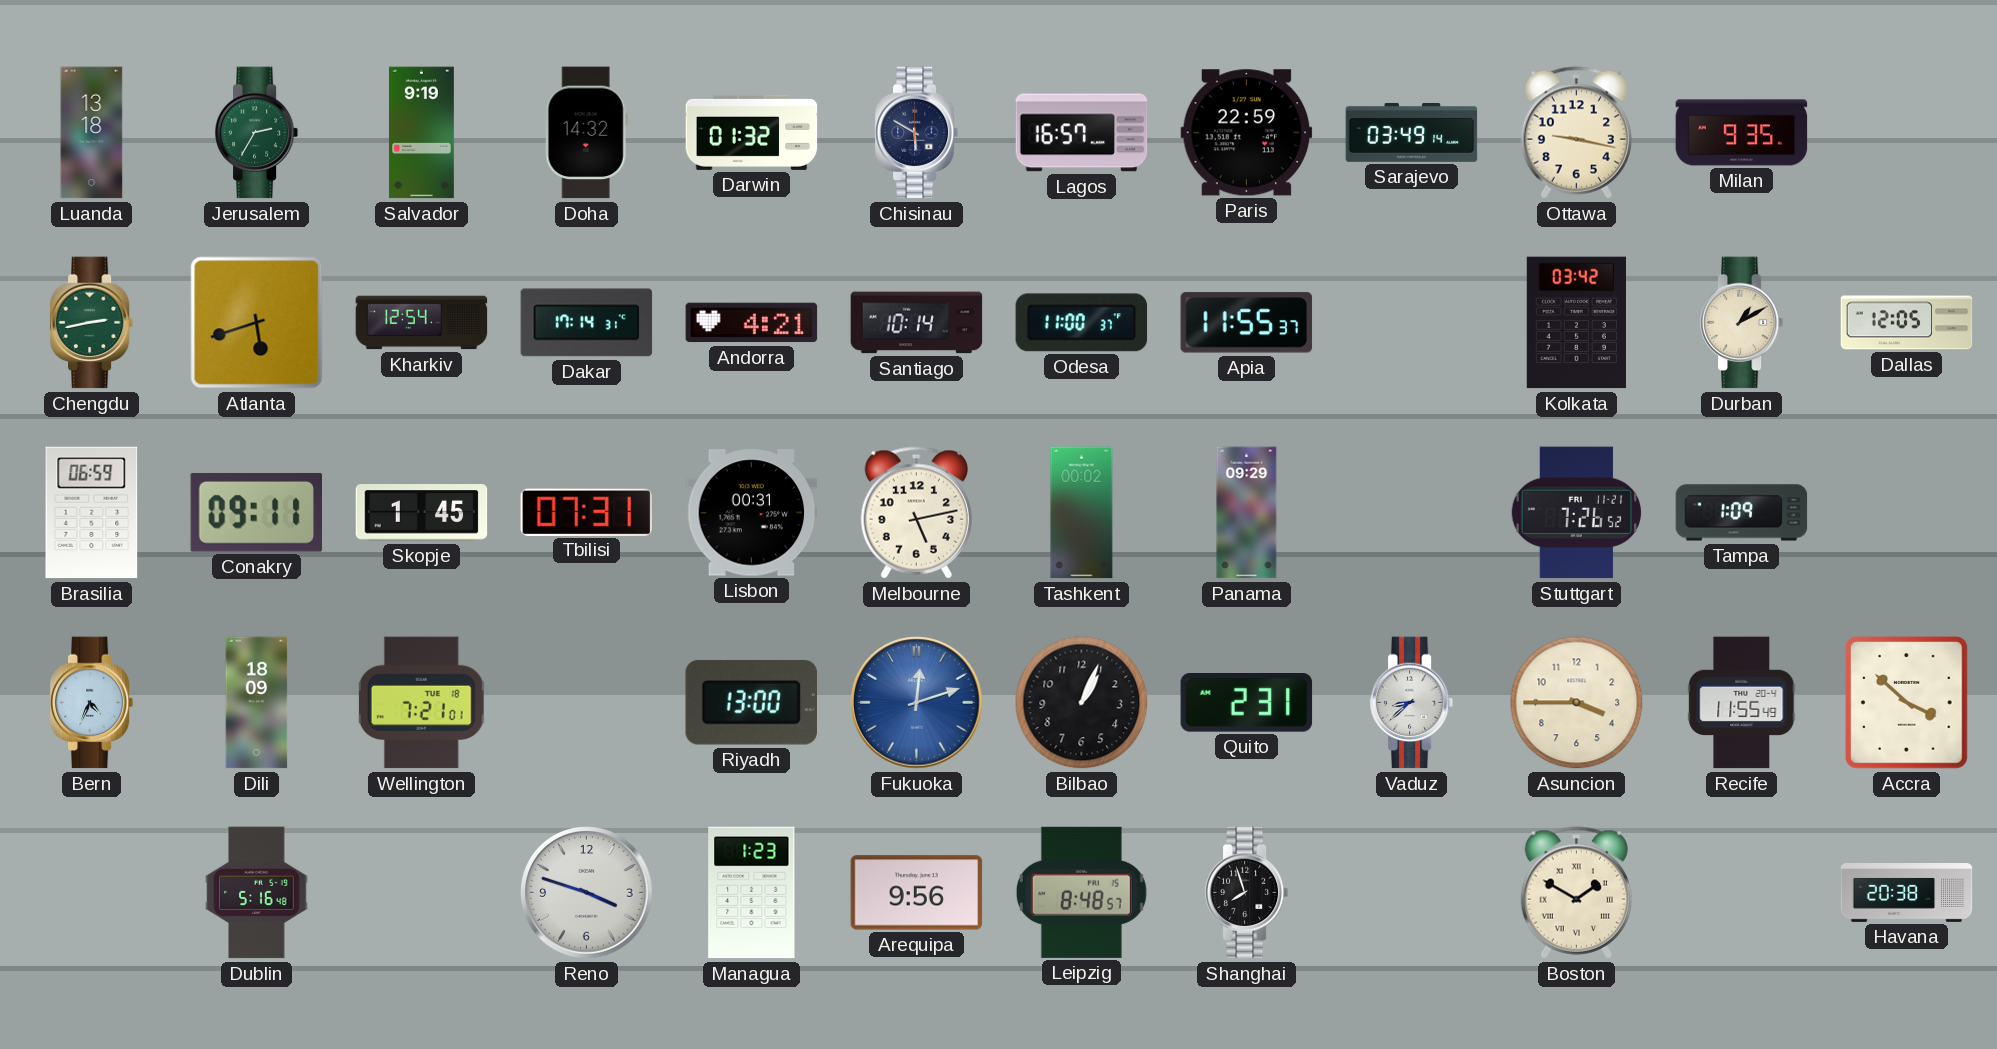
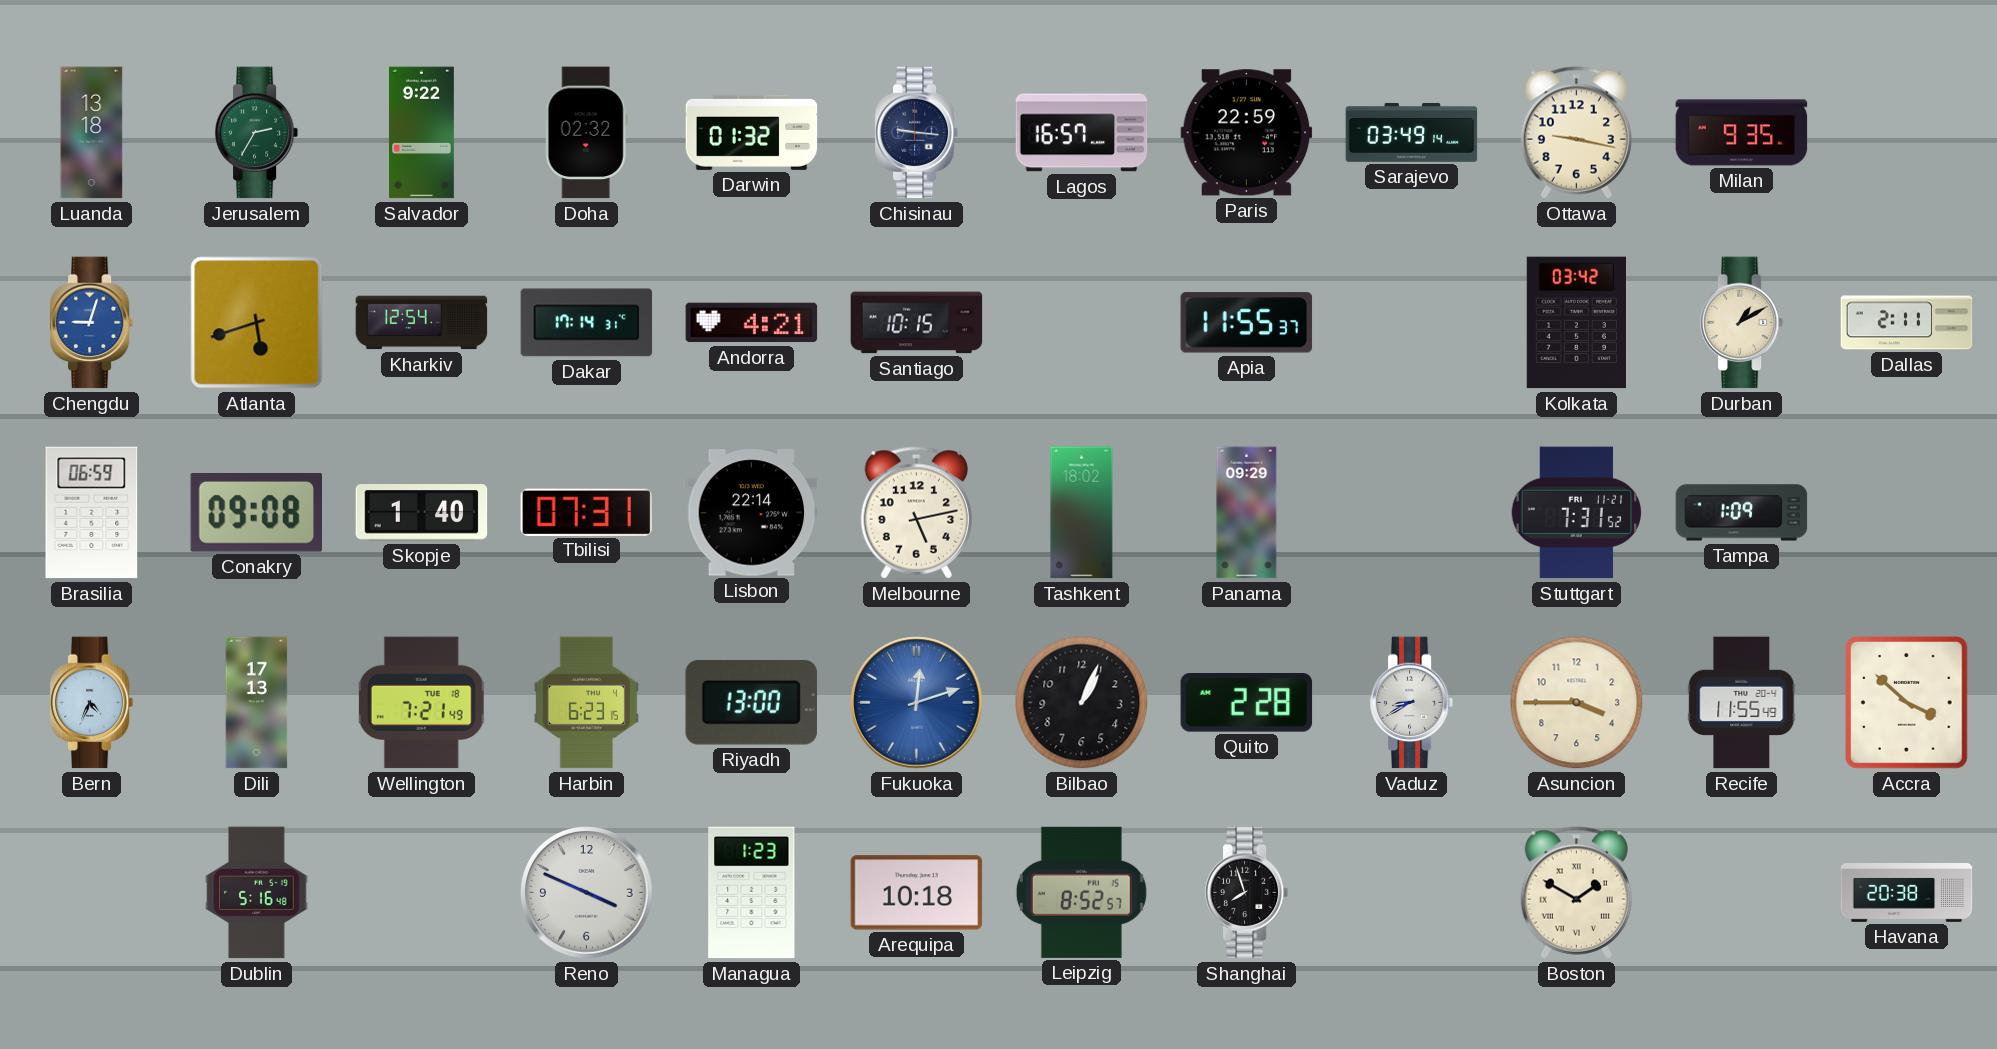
Salvador: 9:19 -> 9:22
Doha: 14:32 -> 02:32
Chisinau: 5:50 -> 9:16
Chengdu: 2:43 -> 9:03
Chengdu dial: green -> blue
Santiago: 10:14 -> 10:15
Odesa: 11:00 -> none
Dallas: 12:05 -> 2:11
Conakry: 09:11 -> 09:08
Skopje: 1:45 -> 1:40
Lisbon: 00:31 -> 22:14
Tashkent: 00:02 -> 18:02
Stuttgart: 7:26 -> 7:31
Dili: 18:09 -> 17:13
Wellington: 7:21:01 -> 7:21:49
Harbin: none -> 6:23
Quito: 2:31 -> 2:28
Vaduz: 8:38 -> 8:40
Reno: 3:48 -> 3:49
Arequipa: 9:56 -> 10:18
Leipzig: 8:48 -> 8:52
